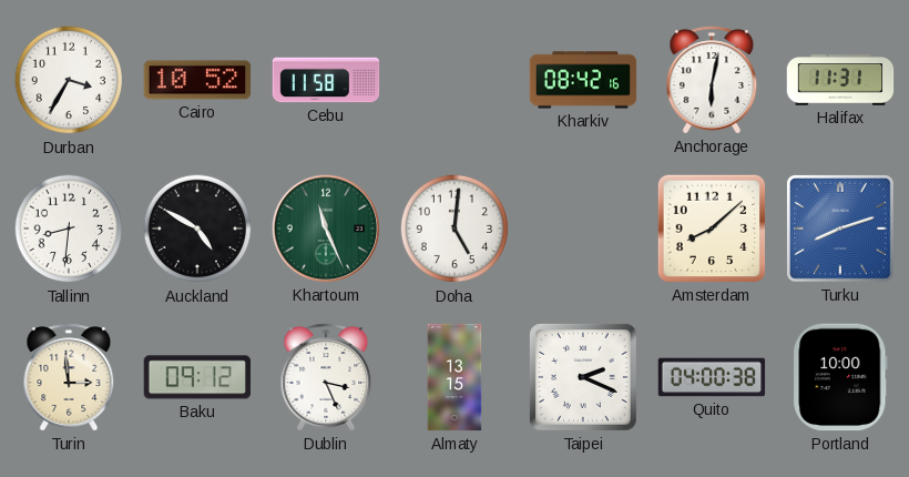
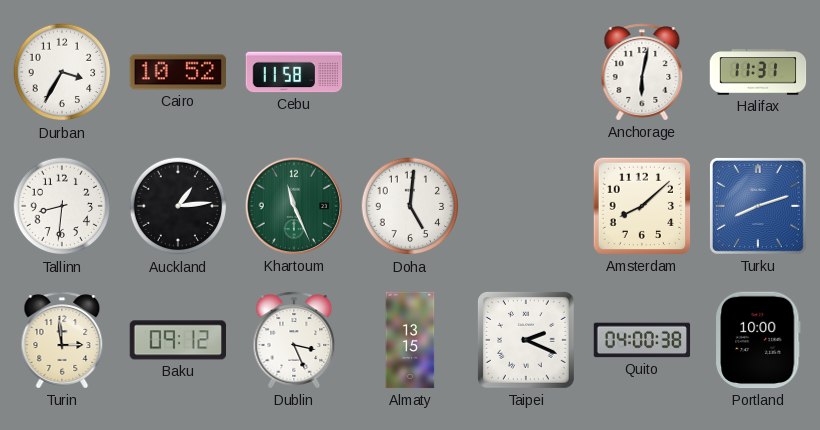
Kharkiv: 08:42 -> none
Auckland: 4:50 -> 1:14
